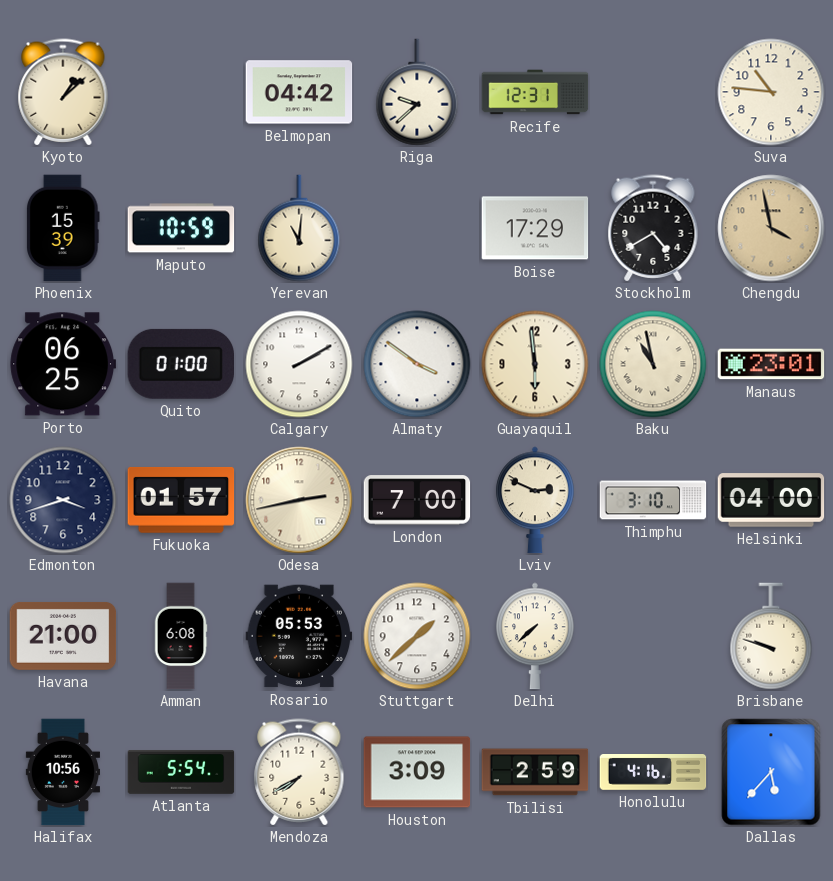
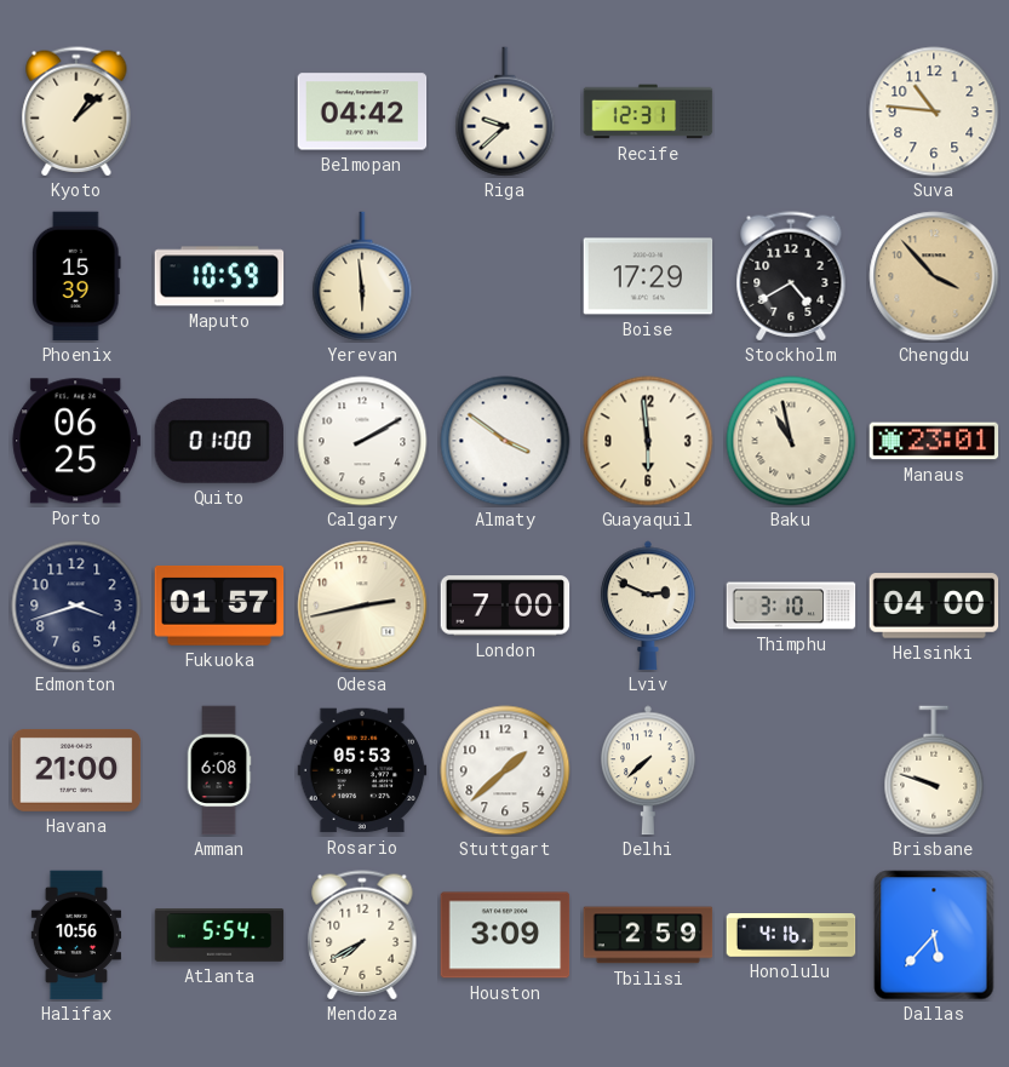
Yerevan: 11:01 -> 5:59
Chengdu: 3:58 -> 3:53
